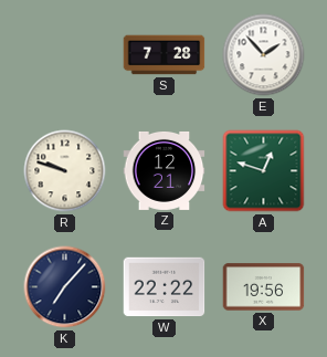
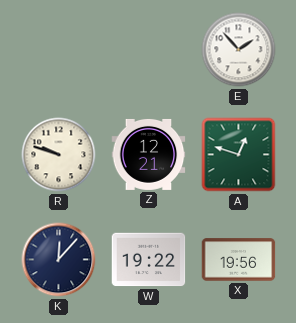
S: 7:28 -> none
K: 7:07 -> 12:07
W: 22:22 -> 19:22
